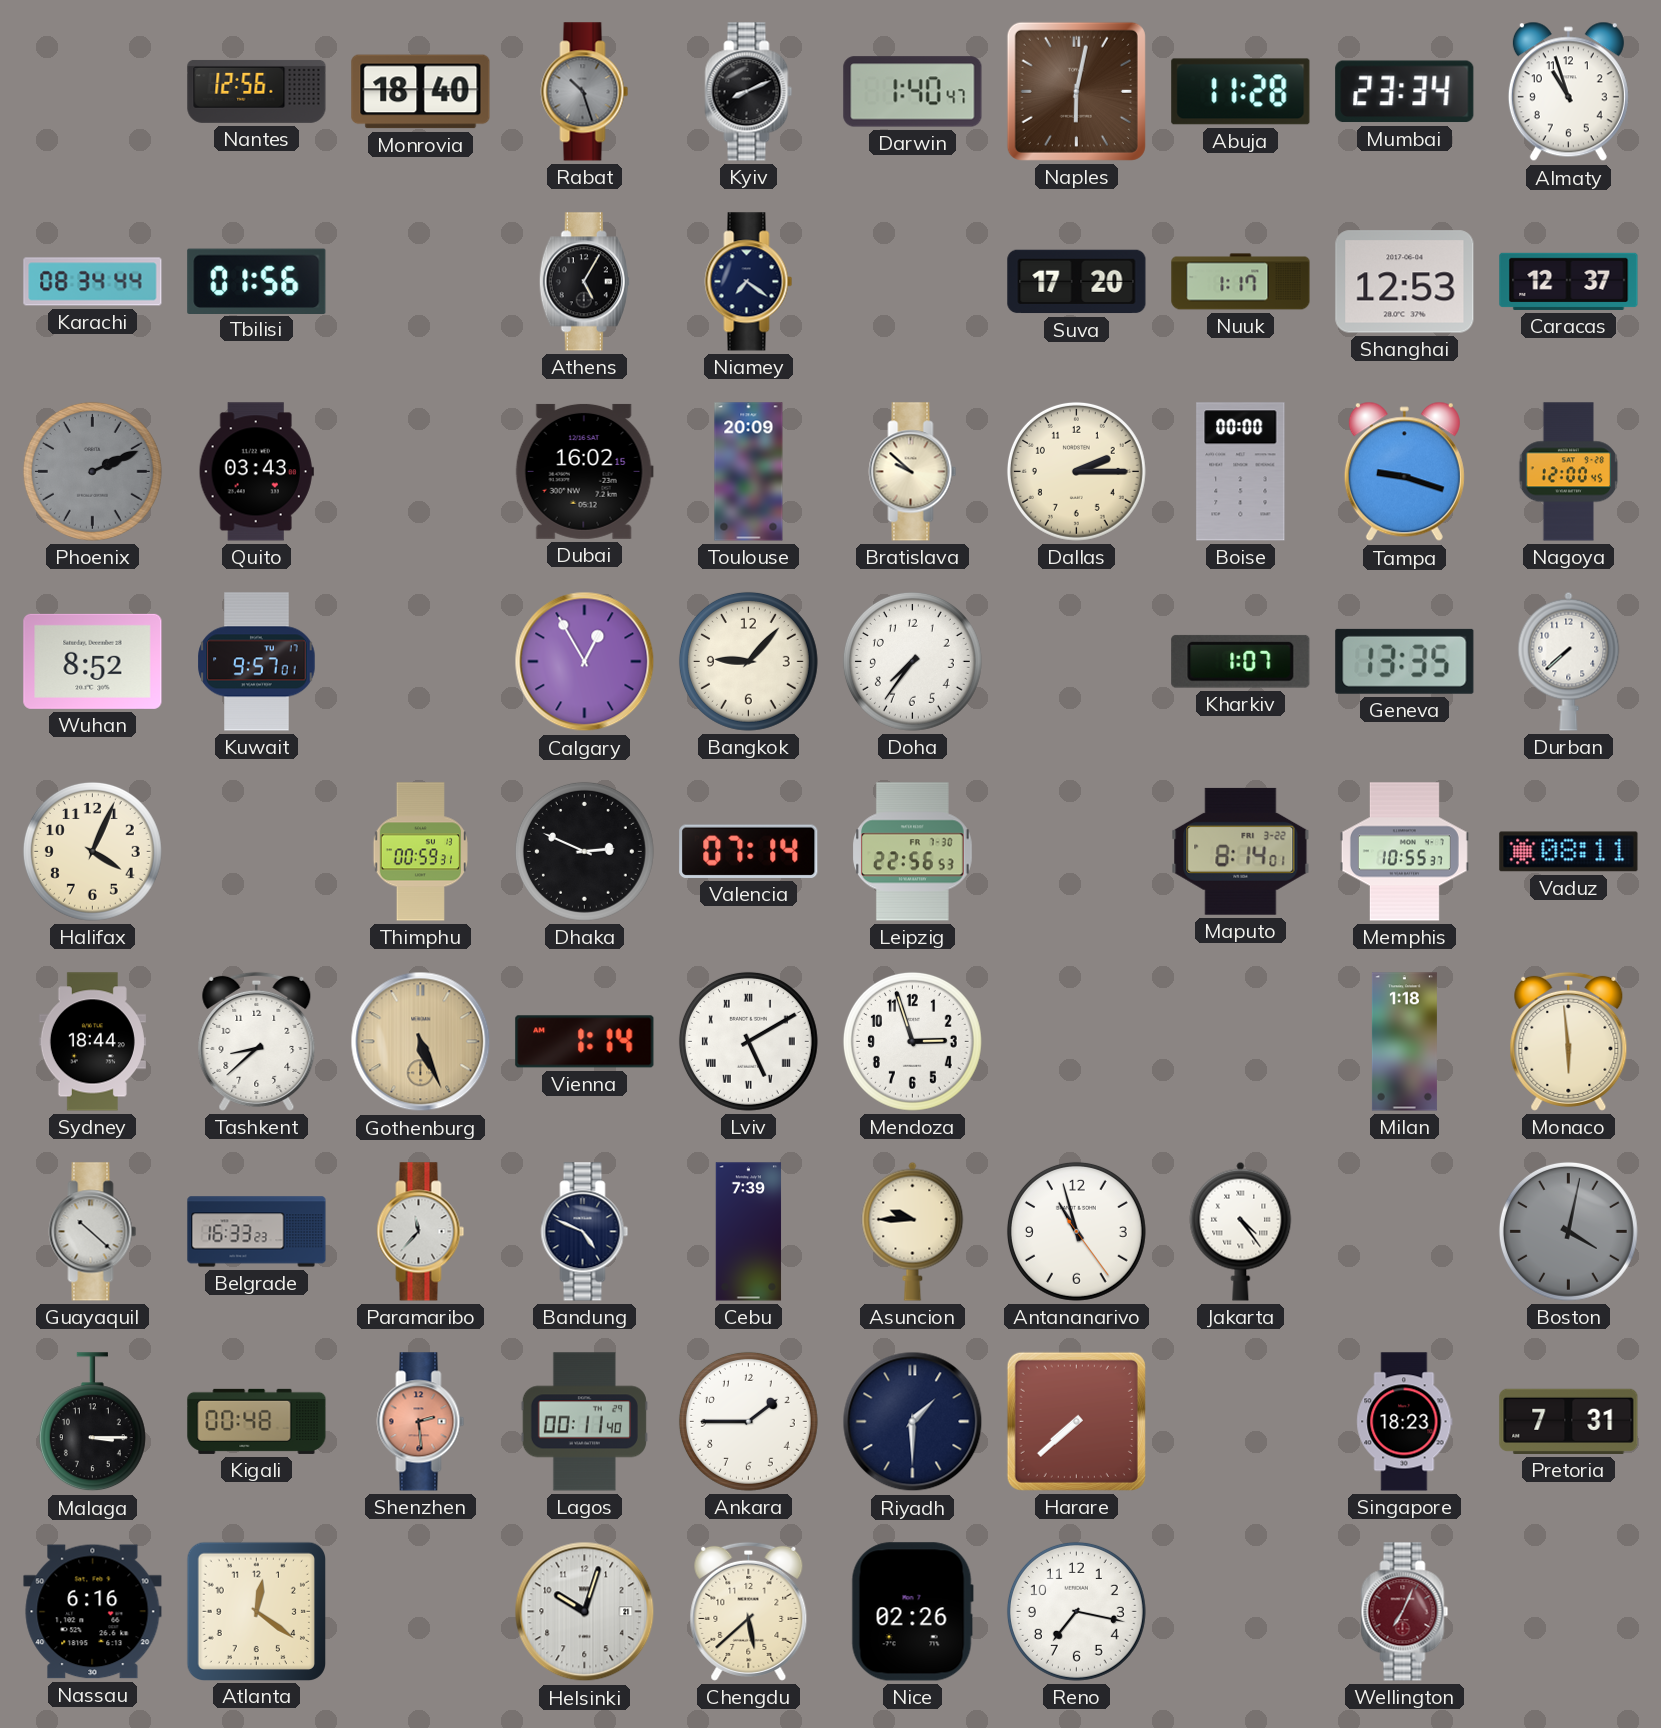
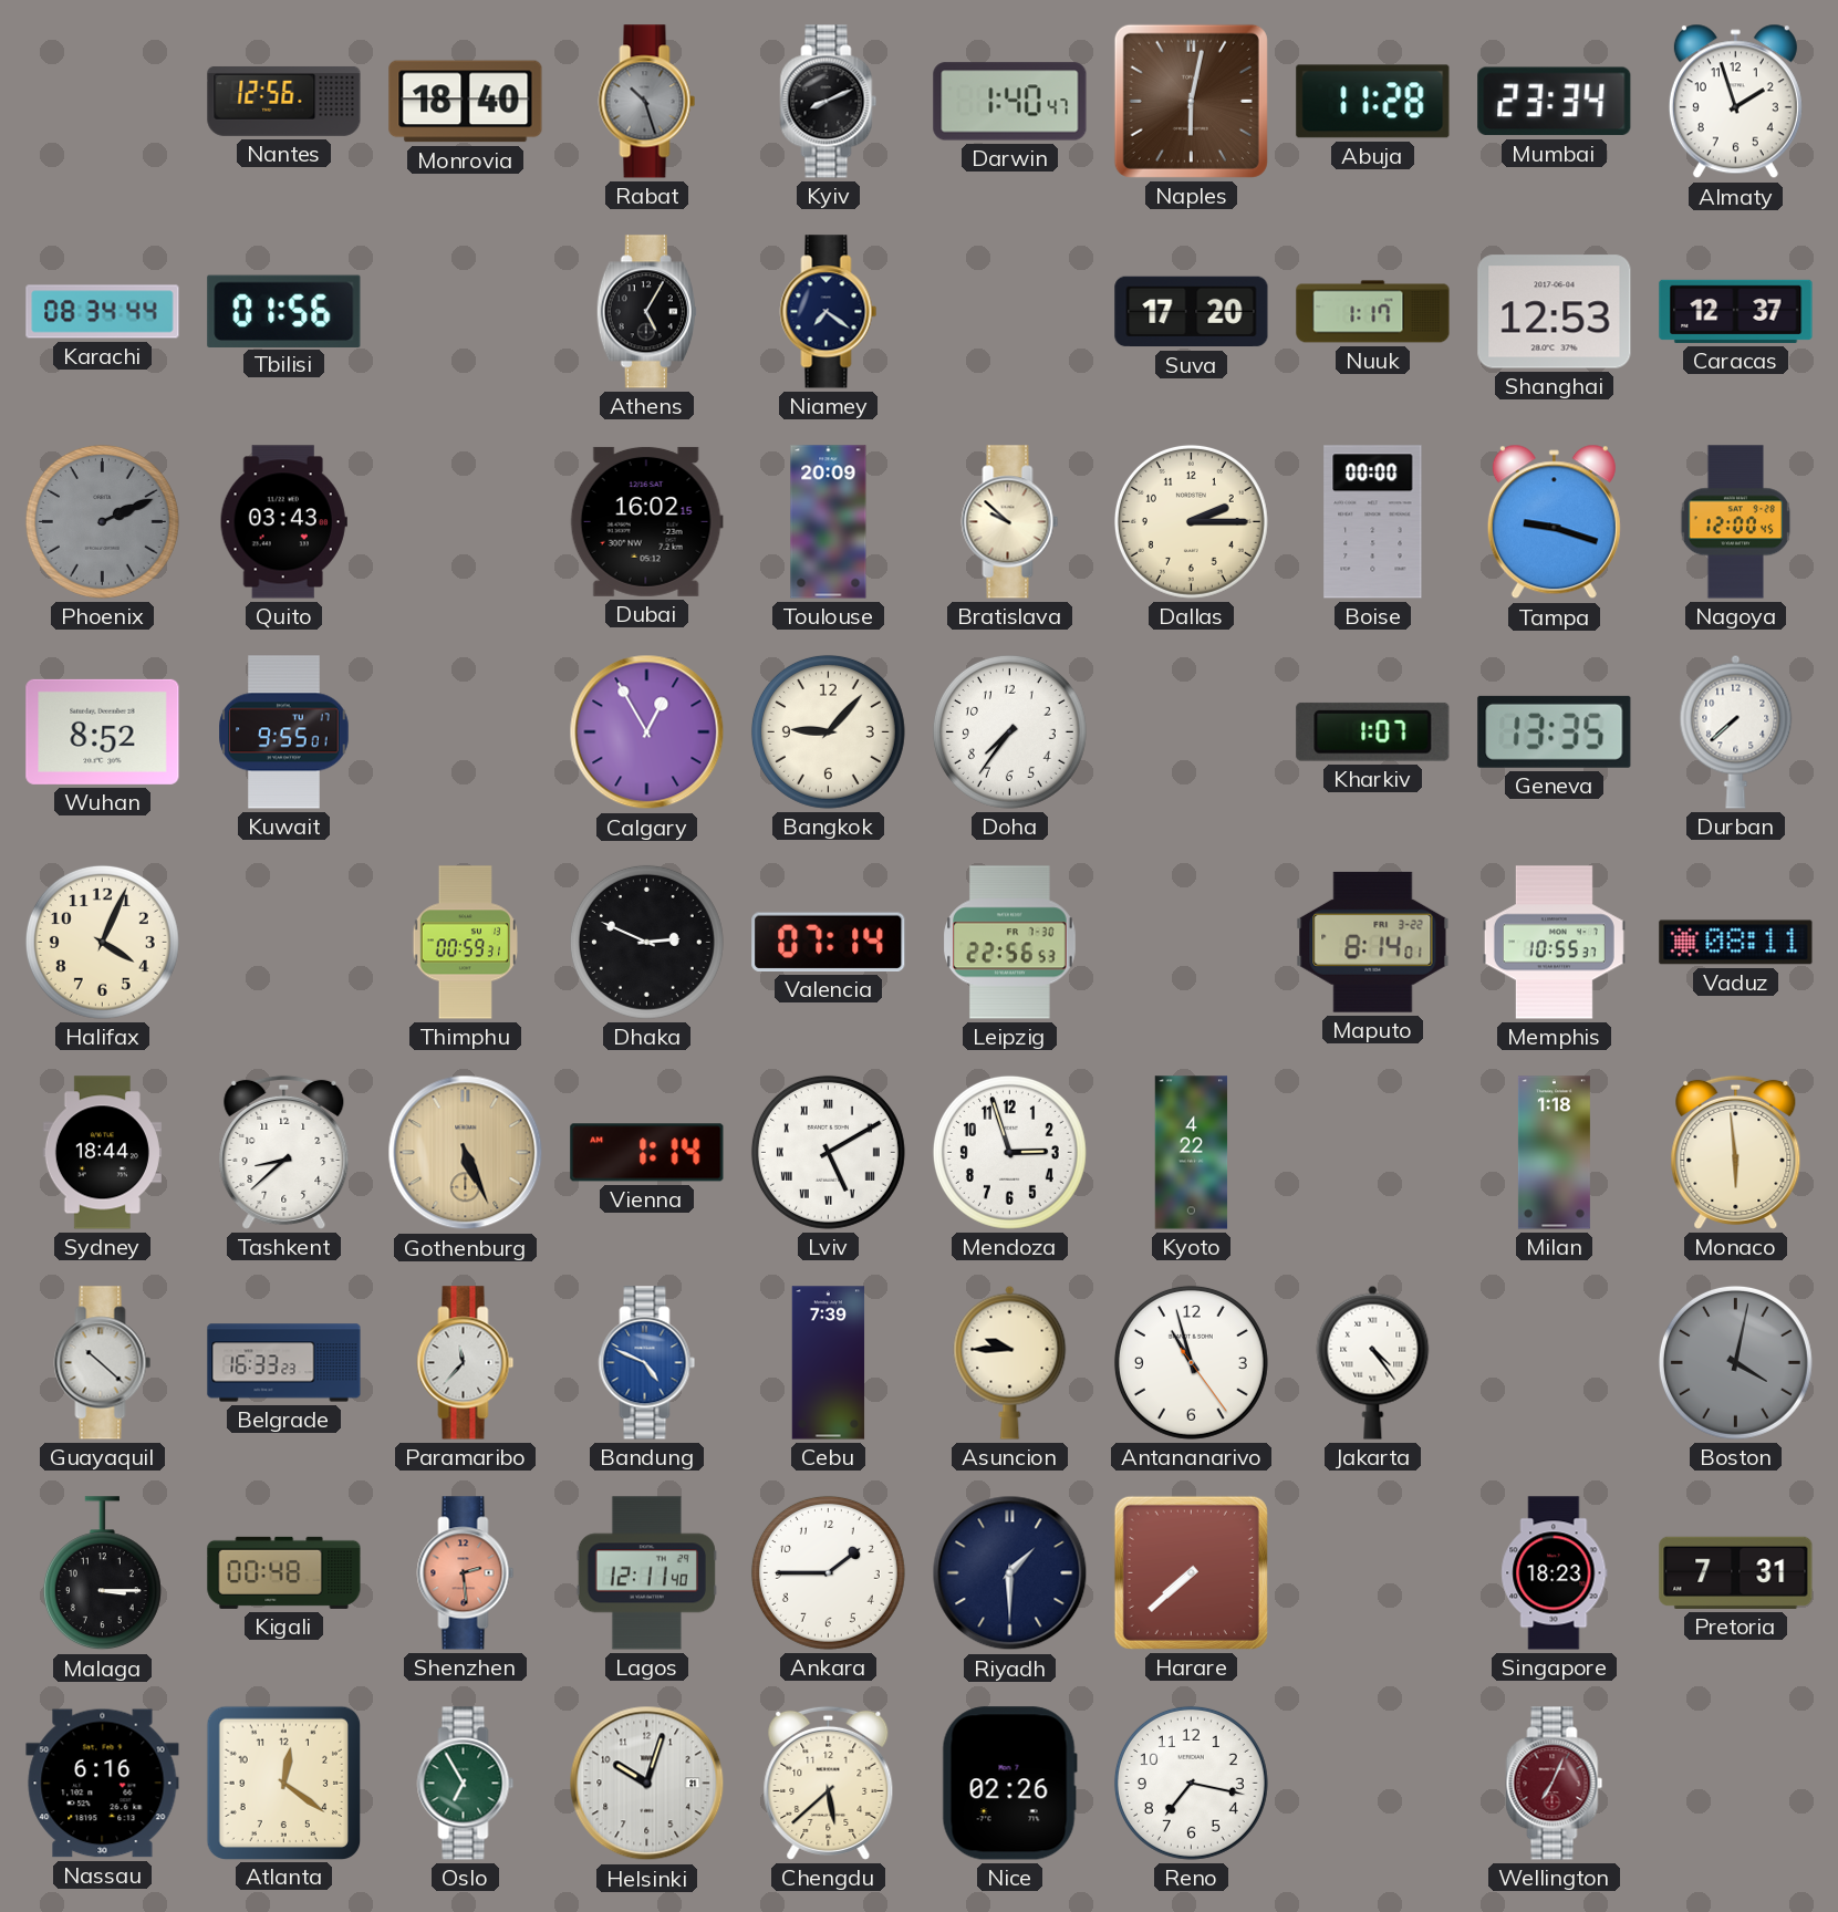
Almaty: 10:57 -> 1:57
Kuwait: 9:57 -> 9:55
Kyoto: none -> 4:22
Bandung dial: navy -> blue
Lagos: 00:11 -> 12:11
Oslo: none -> 6:55
